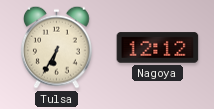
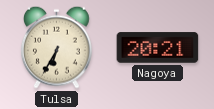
Nagoya: 12:12 -> 20:21
